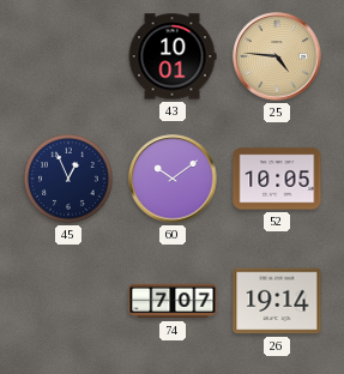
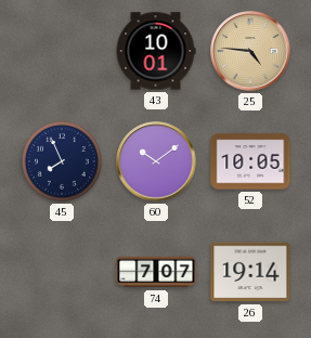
45: 12:56 -> 7:56
